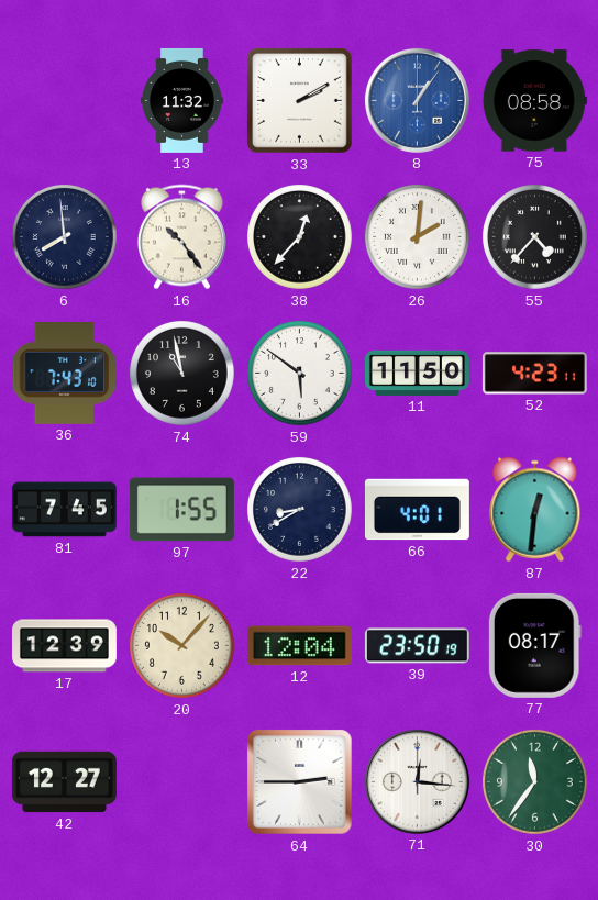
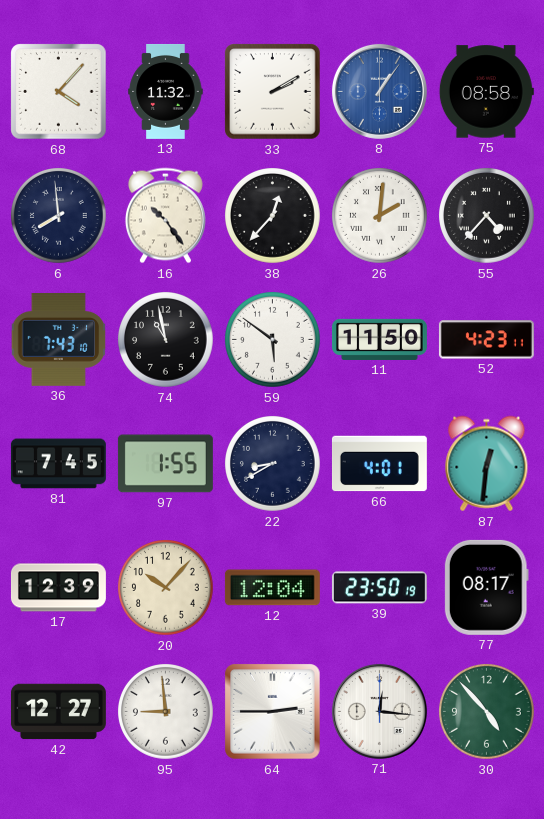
68: none -> 4:07
95: none -> 8:59
30: 11:36 -> 4:53
